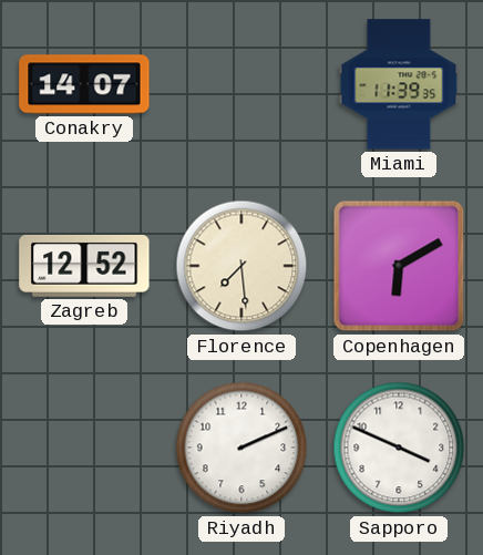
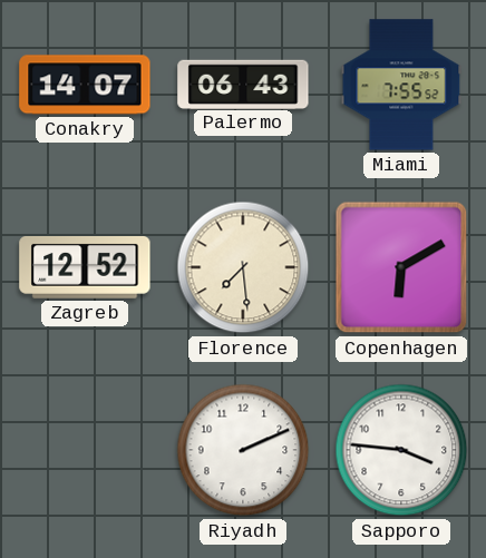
Palermo: none -> 06:43
Miami: 11:39 -> 7:55
Sapporo: 3:49 -> 3:46
